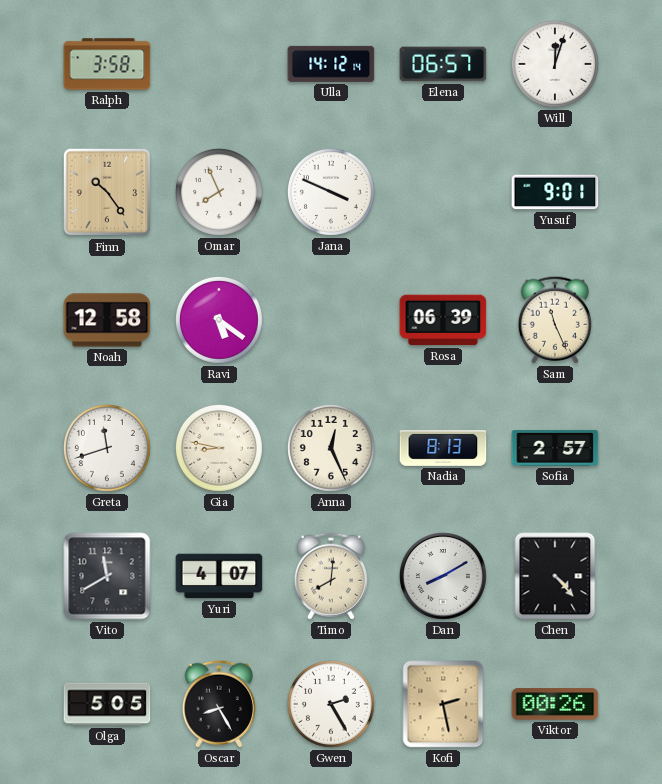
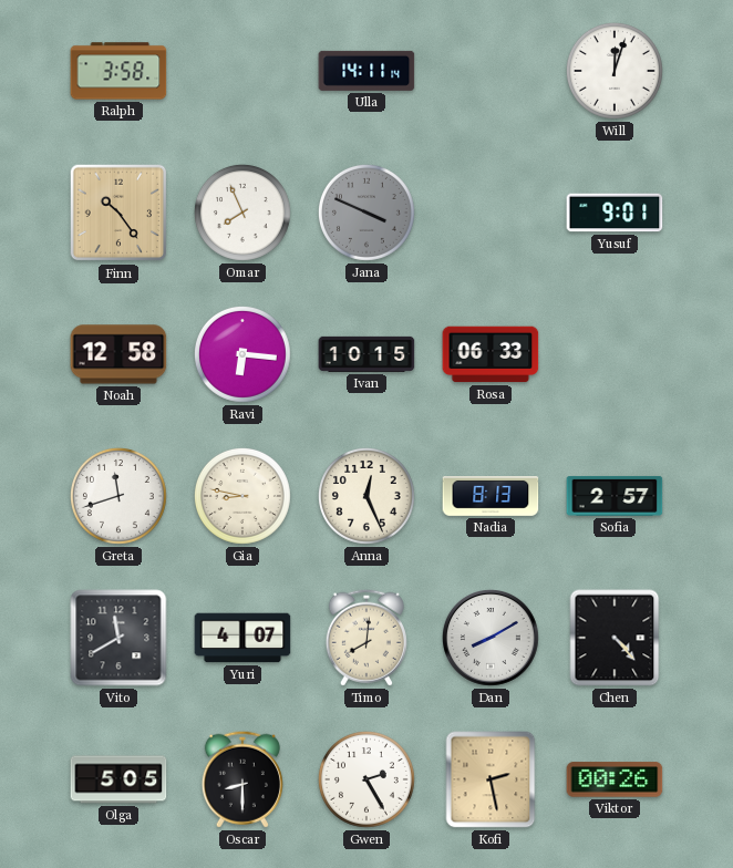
Ulla: 14:12 -> 14:11
Elena: 06:57 -> none
Jana dial: white -> grey
Ravi: 5:21 -> 6:16
Ivan: none -> 10:15
Rosa: 06:39 -> 06:33
Sam: 11:26 -> none
Oscar: 8:25 -> 8:30
